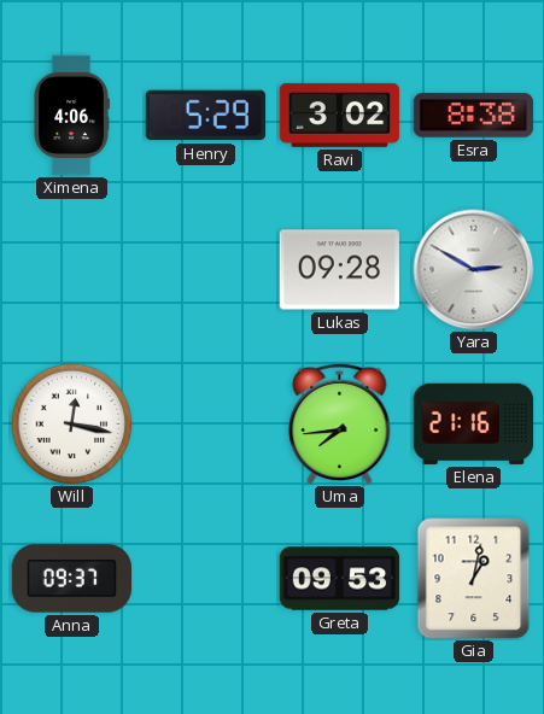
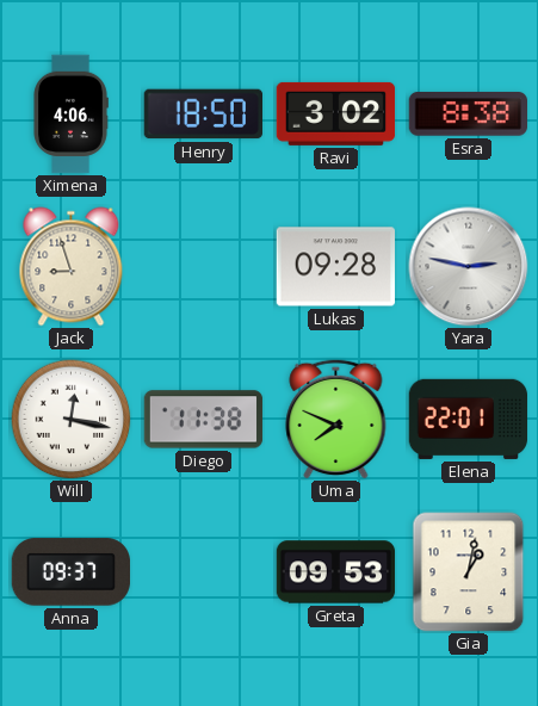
Henry: 5:29 -> 18:50
Jack: none -> 8:57
Yara: 2:50 -> 2:47
Diego: none -> 11:38
Uma: 7:44 -> 7:49
Elena: 21:16 -> 22:01
